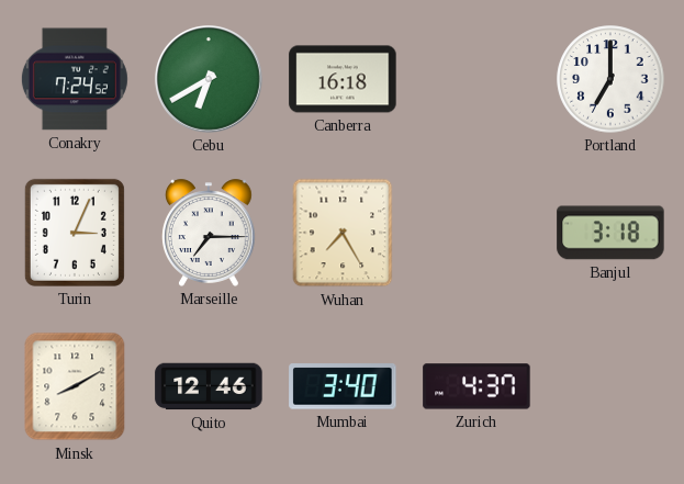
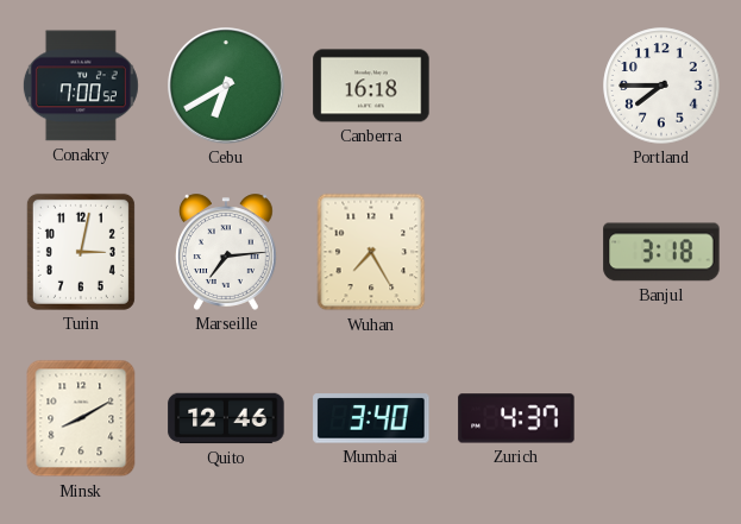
Conakry: 7:24 -> 7:00
Portland: 7:00 -> 7:45
Turin: 3:04 -> 3:02
Marseille: 7:15 -> 7:14
